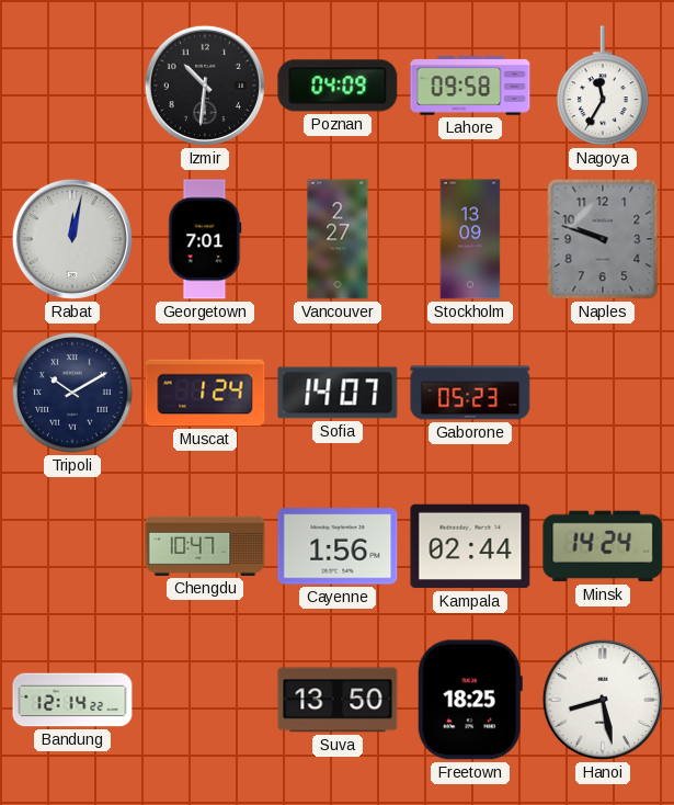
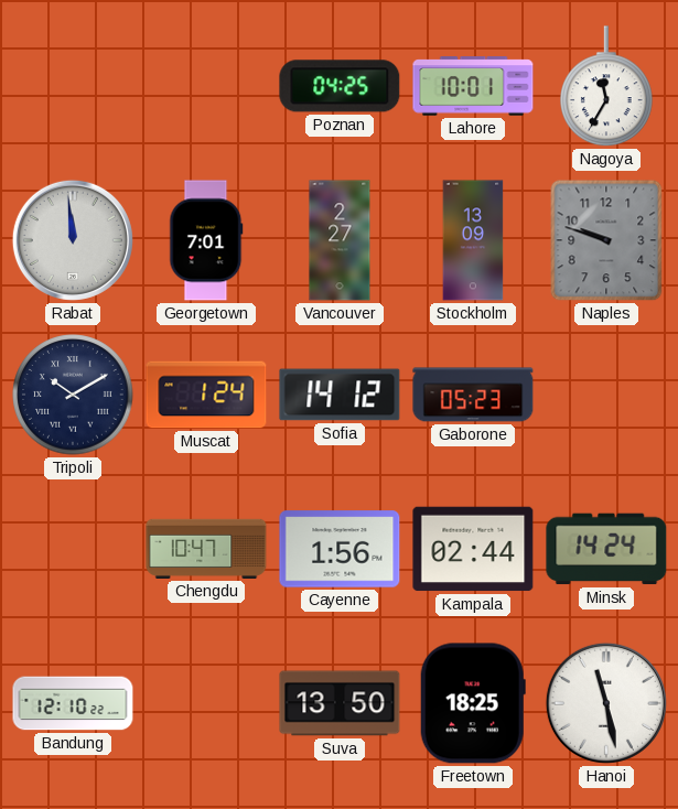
Izmir: 10:31 -> none
Poznan: 04:09 -> 04:25
Lahore: 09:58 -> 10:01
Rabat: 12:02 -> 11:59
Sofia: 14:07 -> 14:12
Bandung: 12:14 -> 12:10
Hanoi: 8:28 -> 11:28
